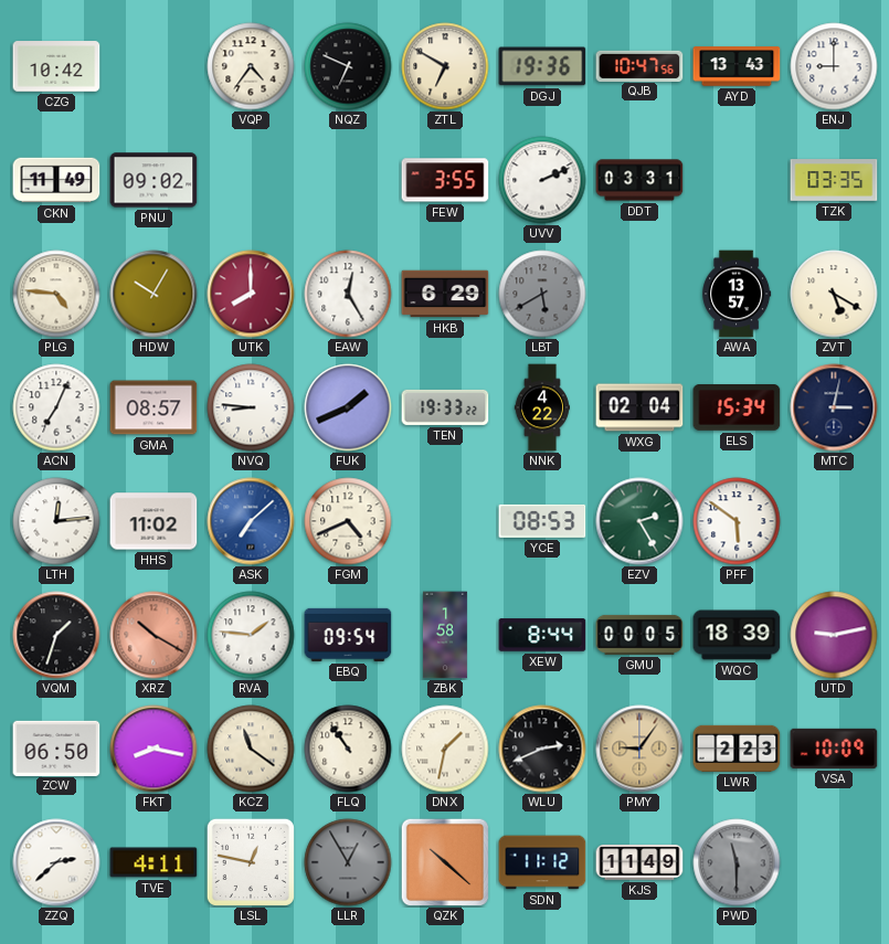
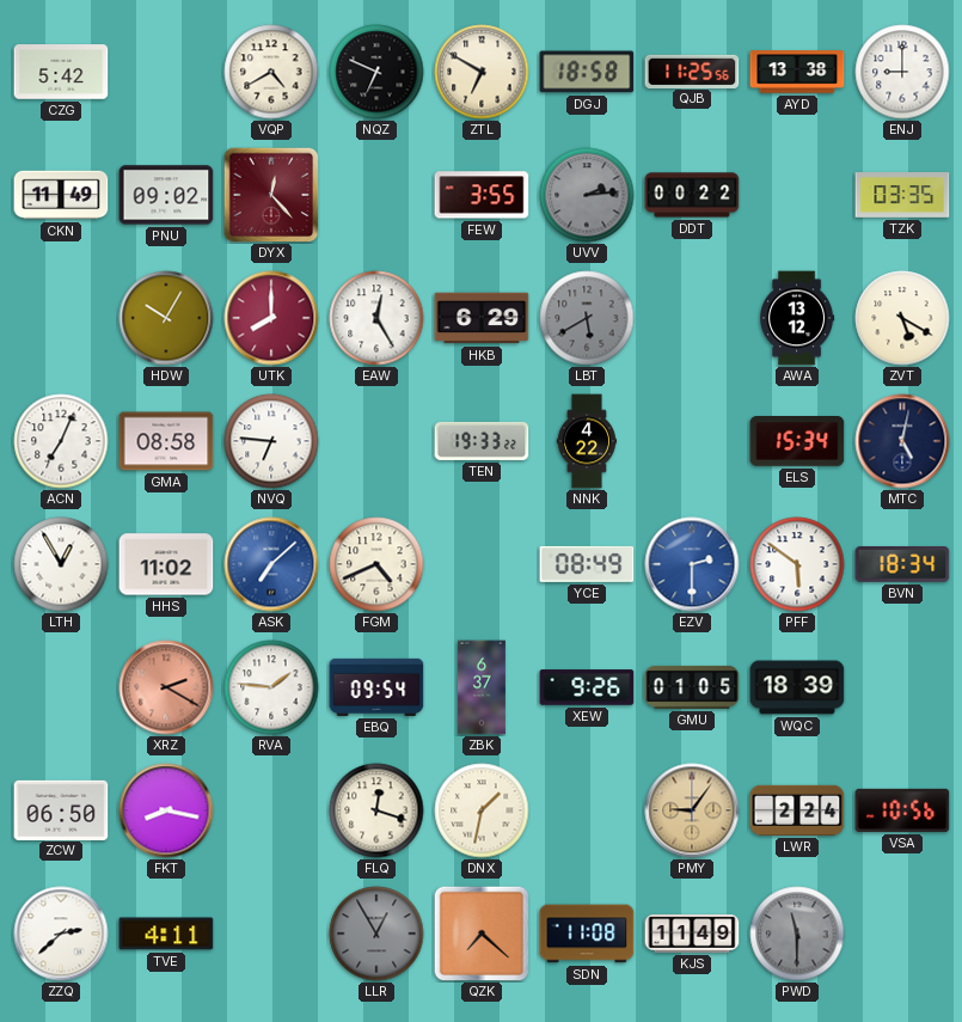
CZG: 10:42 -> 5:42
VQP: 4:36 -> 4:40
DGJ: 19:36 -> 18:58
QJB: 10:47 -> 11:25
AYD: 13:43 -> 13:38
DYX: none -> 12:23
UVV: 2:11 -> 2:14
UVV dial: white -> grey
DDT: 03:31 -> 00:22
PLG: 4:46 -> none
AWA: 13:57 -> 13:12
GMA: 08:57 -> 08:58
NVQ: 8:46 -> 6:46
FUK: 1:41 -> none
WXG: 02:04 -> none
MTC: 3:02 -> 5:02
LTH: 12:14 -> 12:55
YCE: 08:53 -> 08:49
EZV: 2:25 -> 2:30
EZV dial: green -> blue
BVN: none -> 18:34
VQM: 1:33 -> none
XRZ: 10:20 -> 2:20
ZBK: 1:58 -> 6:37
XEW: 8:44 -> 9:26
GMU: 00:05 -> 01:05
UTD: 9:13 -> none
KCZ: 11:21 -> none
FLQ: 10:54 -> 12:18
WLU: 2:41 -> none
LWR: 2:23 -> 2:24
VSA: 10:09 -> 10:56
LSL: 12:47 -> none
QZK: 10:22 -> 7:22
SDN: 11:12 -> 11:08
